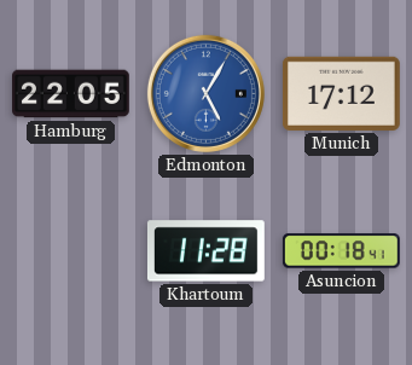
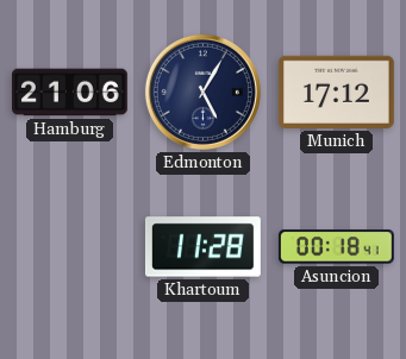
Hamburg: 22:05 -> 21:06
Edmonton dial: blue -> navy
